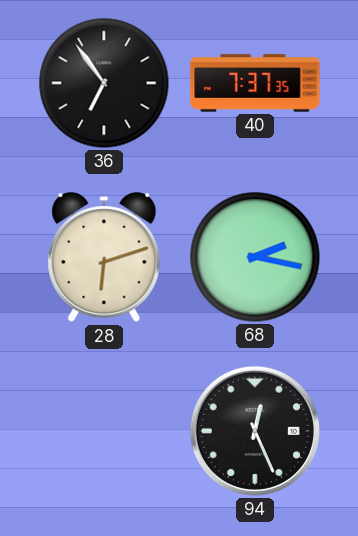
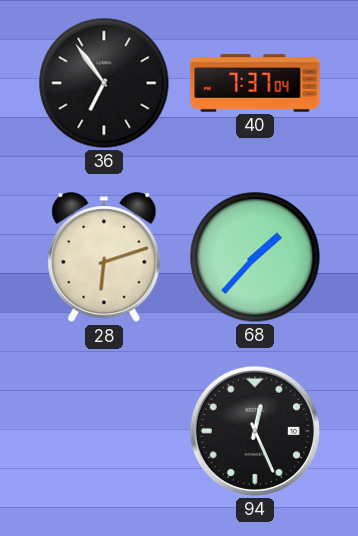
40: 7:37:35 -> 7:37:04
68: 2:17 -> 1:37
